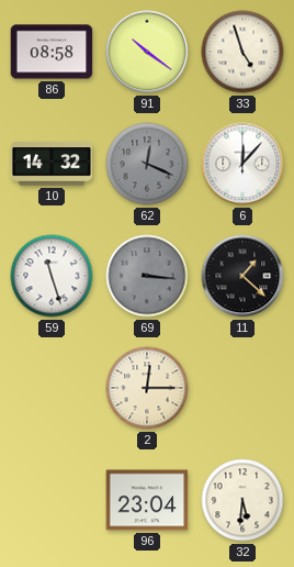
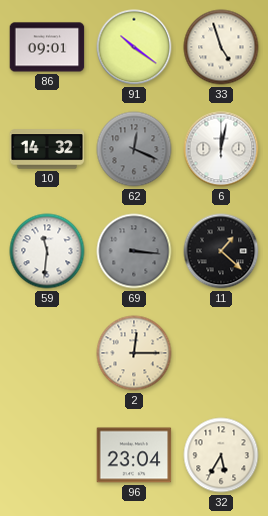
86: 08:58 -> 09:01
6: 12:07 -> 12:02
59: 11:27 -> 11:31
32: 5:31 -> 5:35
